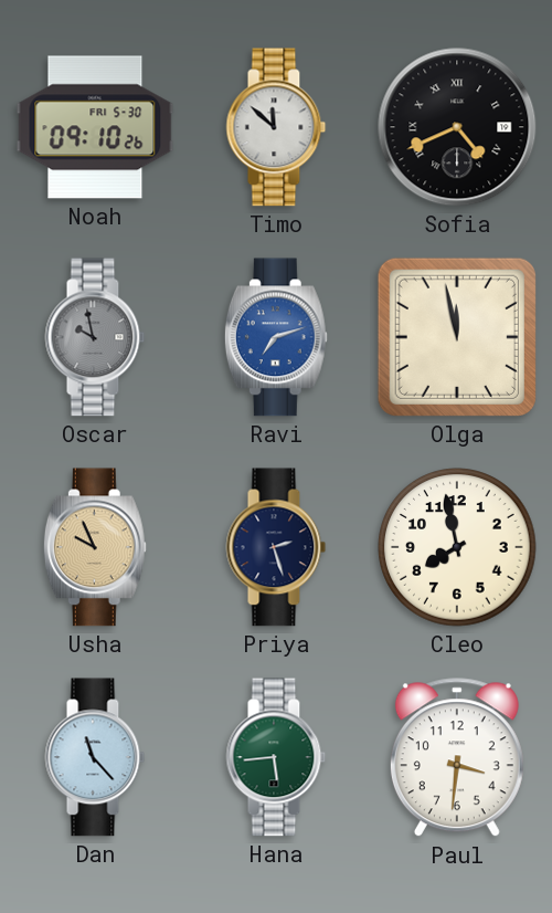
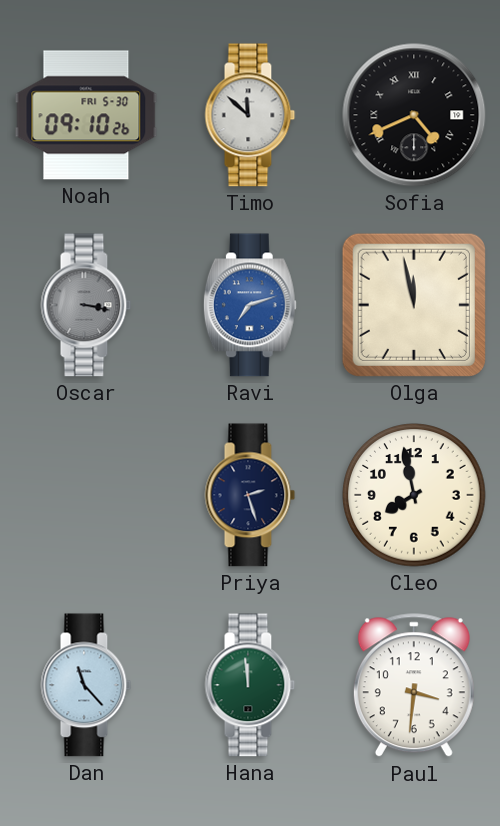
Oscar: 9:58 -> 3:17
Usha: 9:56 -> none
Hana: 5:44 -> 11:59
